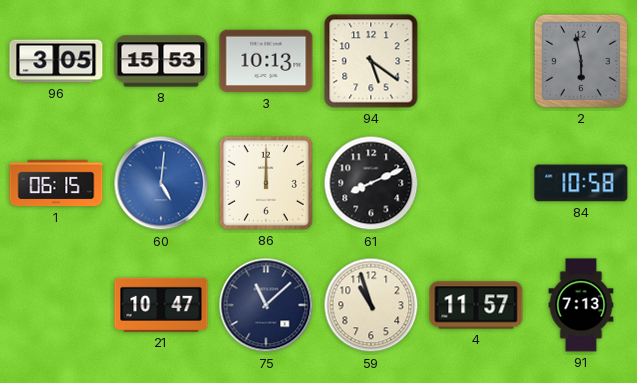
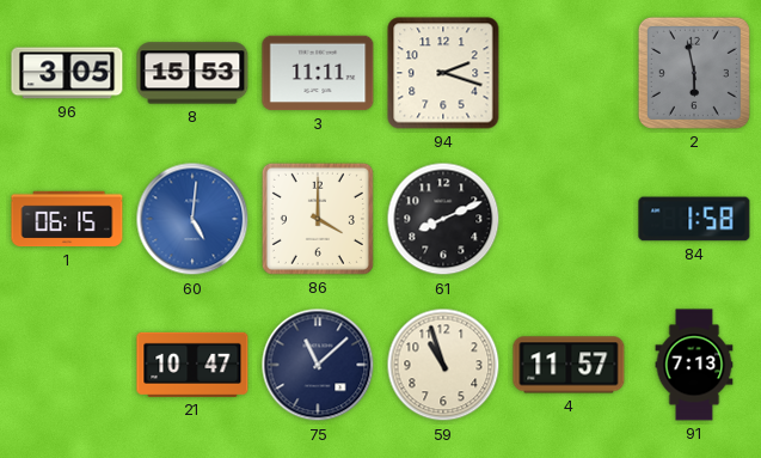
3: 10:13 -> 11:11
94: 5:21 -> 2:18
86: 12:00 -> 4:00
84: 10:58 -> 1:58
